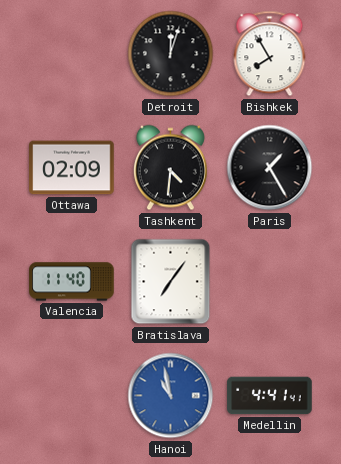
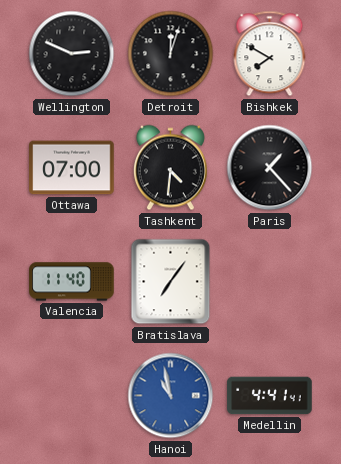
Wellington: none -> 2:49
Bishkek: 7:55 -> 7:50
Ottawa: 02:09 -> 07:00
Paris: 1:25 -> 1:23
